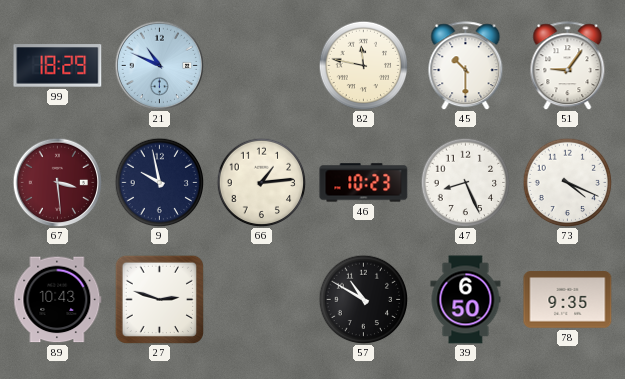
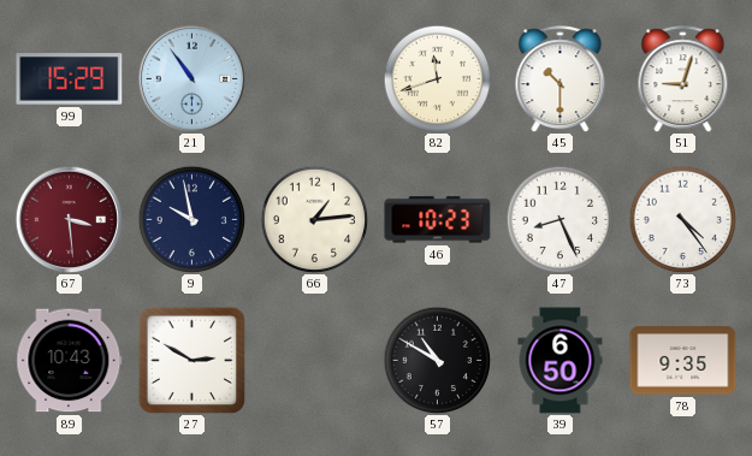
99: 18:29 -> 15:29
21: 10:49 -> 10:54
82: 11:47 -> 11:42
51: 9:06 -> 9:03
73: 4:19 -> 4:24
27: 2:48 -> 2:50
